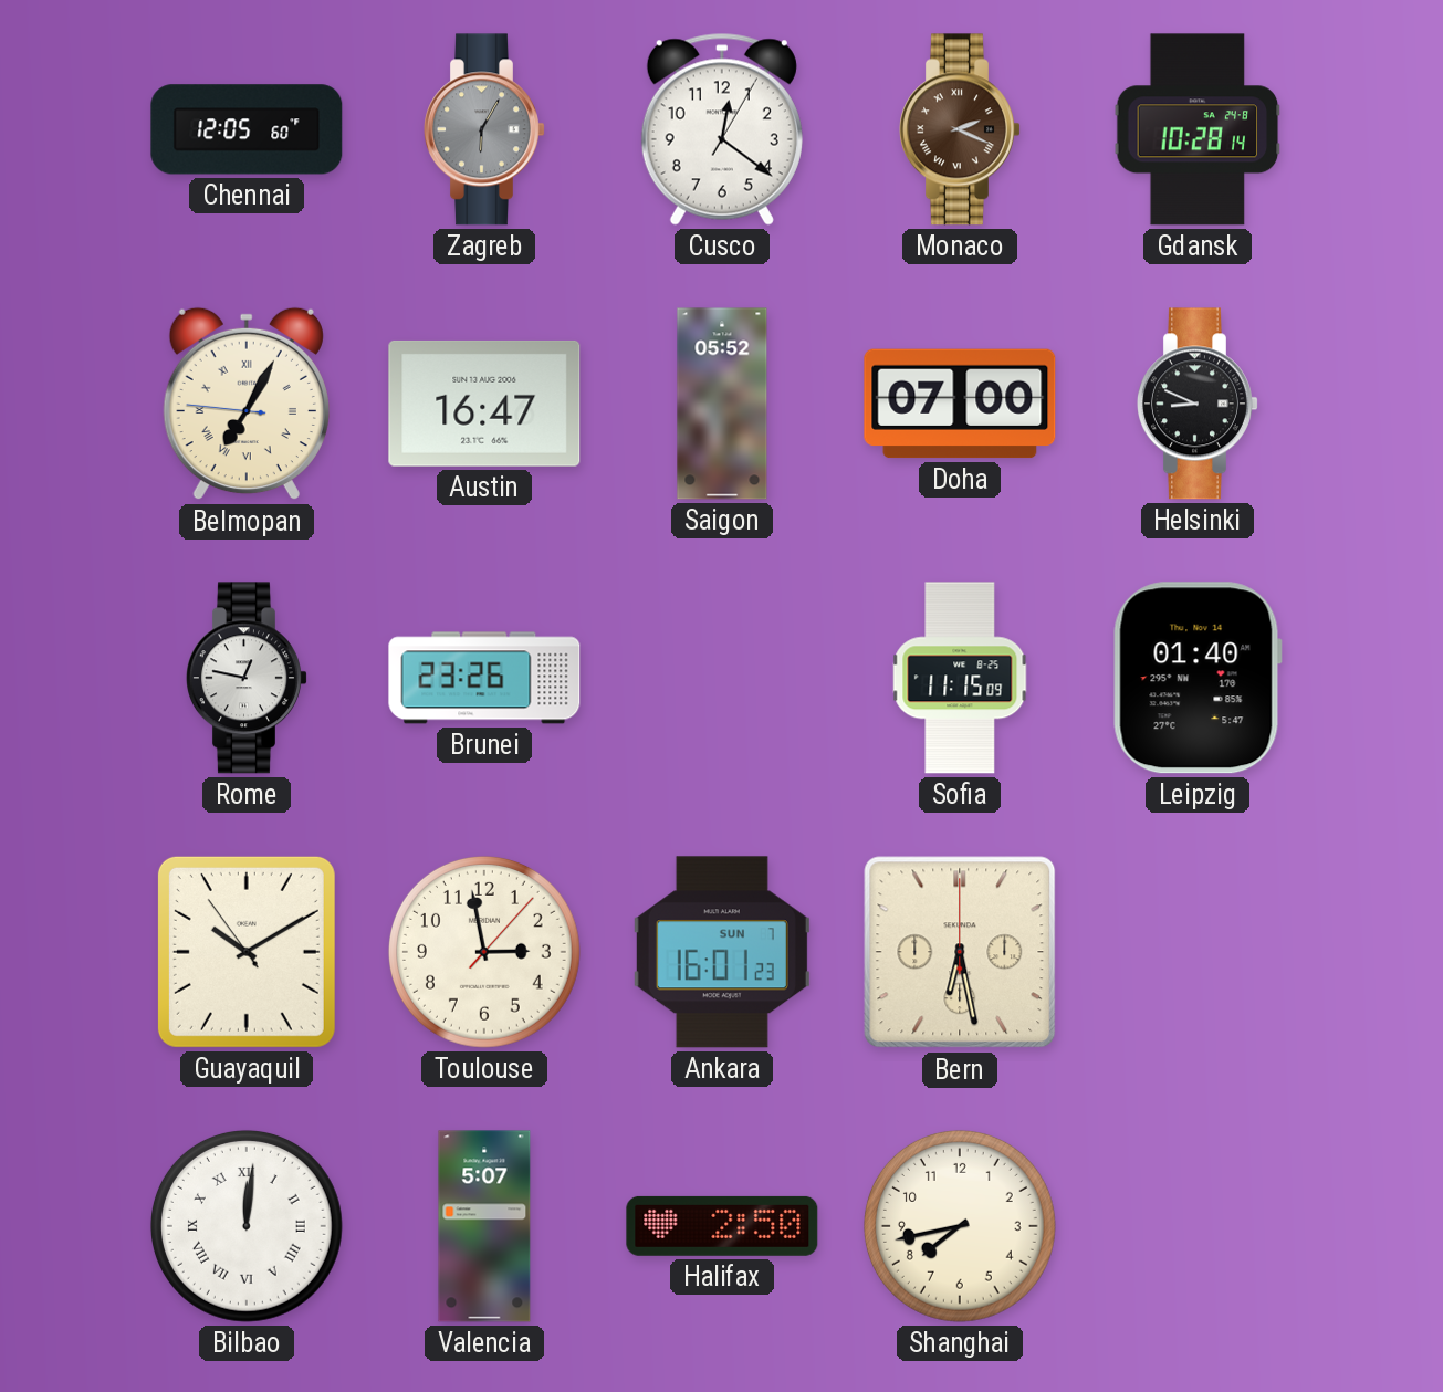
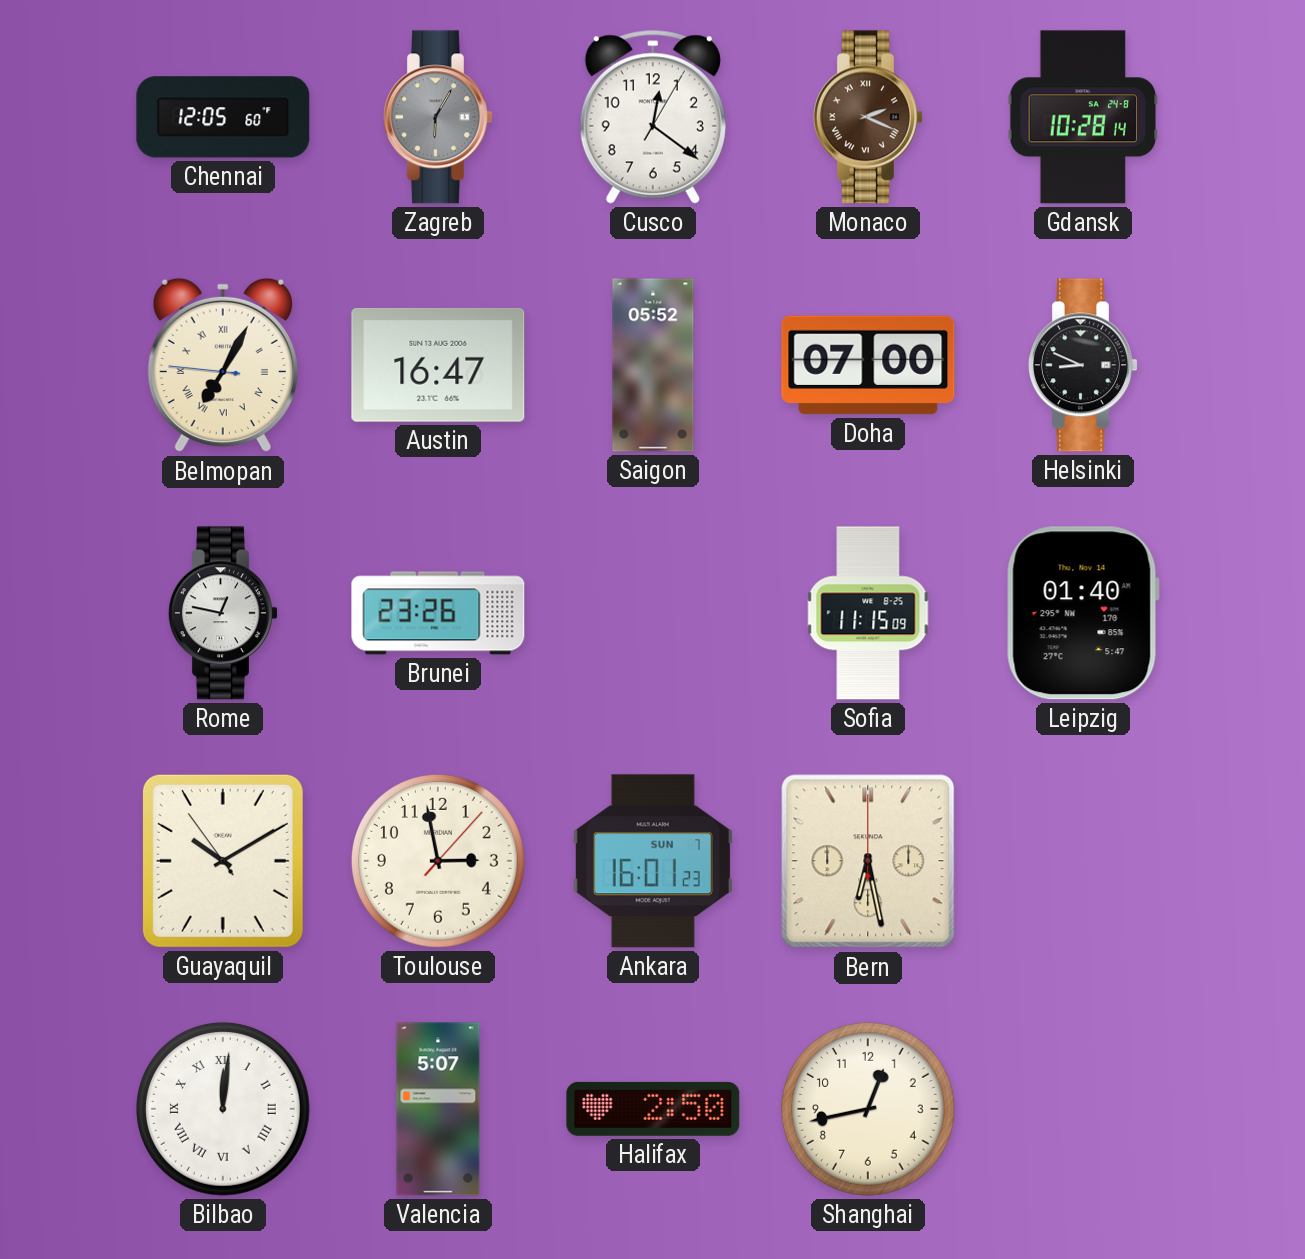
Shanghai: 7:43 -> 12:43
